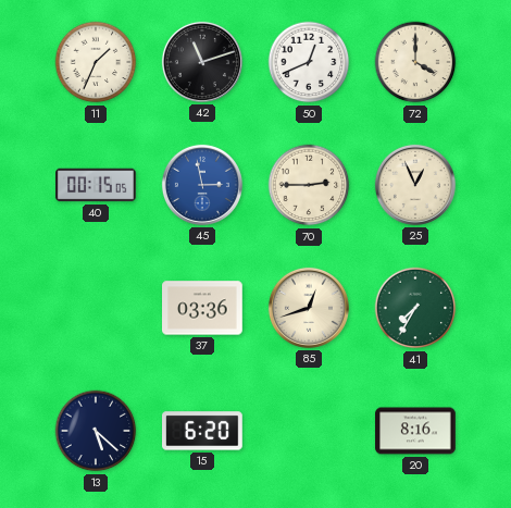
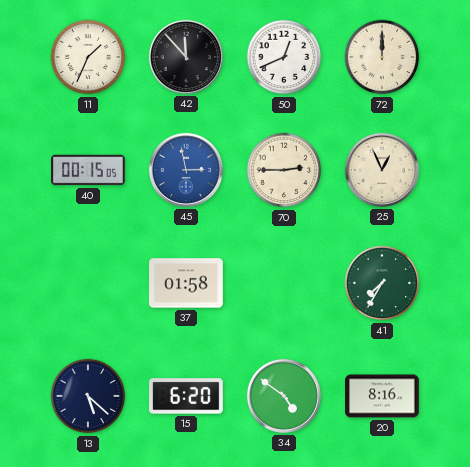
42: 11:12 -> 11:53
72: 4:00 -> 12:00
37: 03:36 -> 01:58
85: 12:42 -> none
34: none -> 4:51
